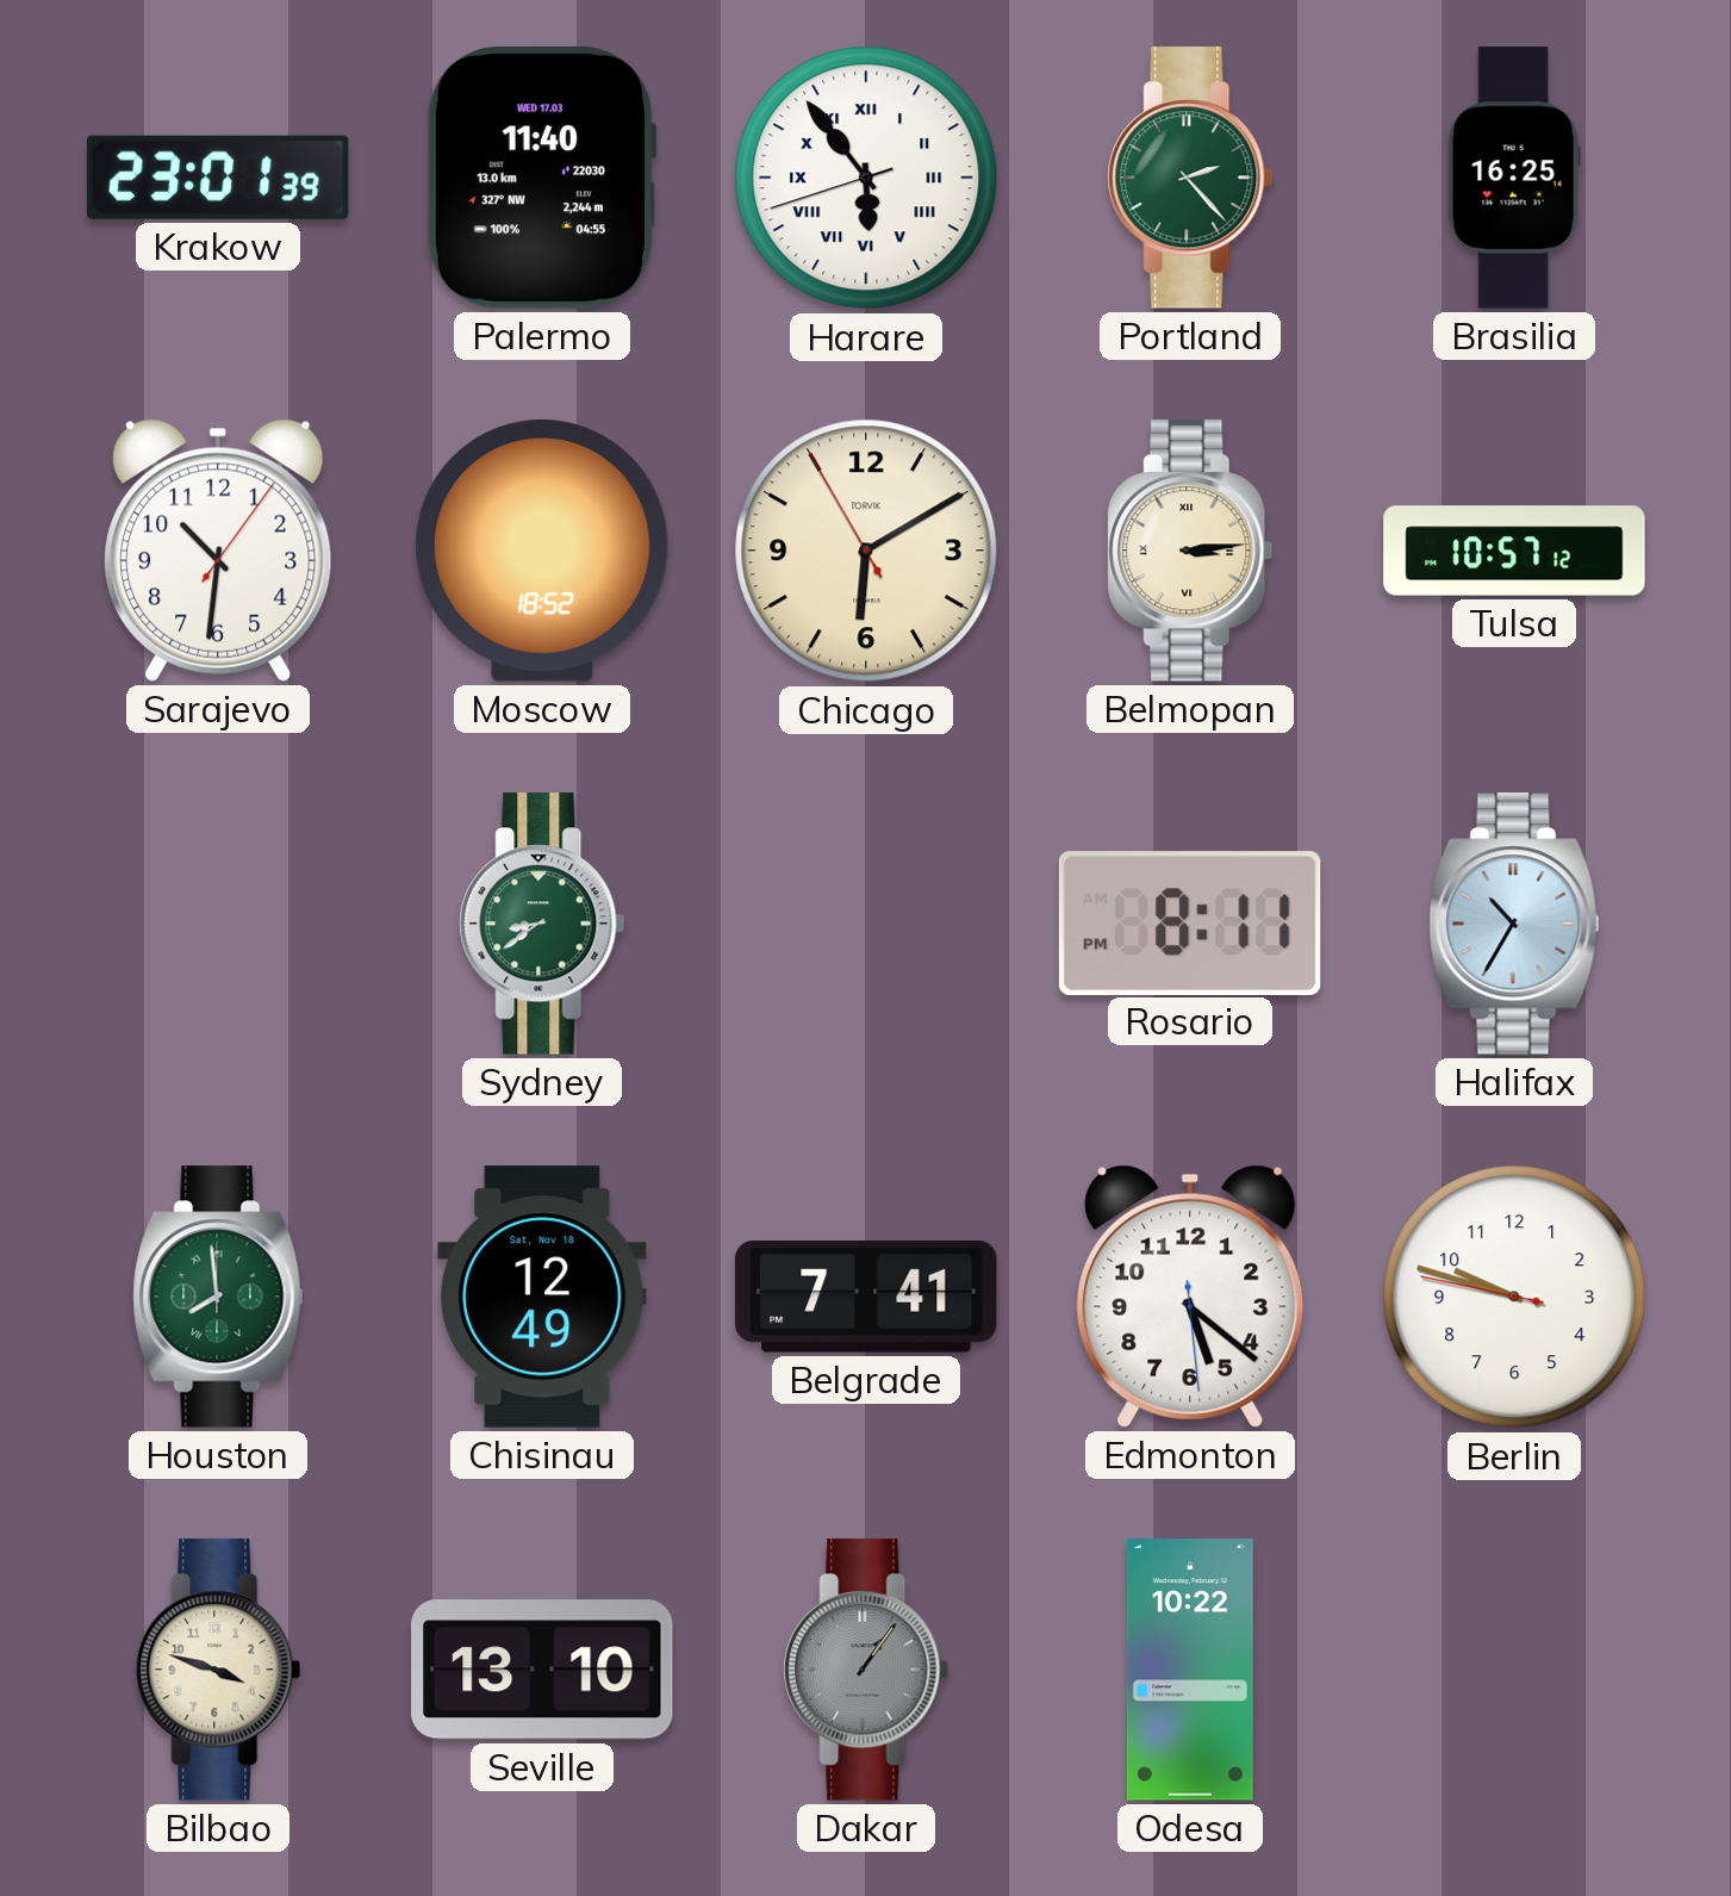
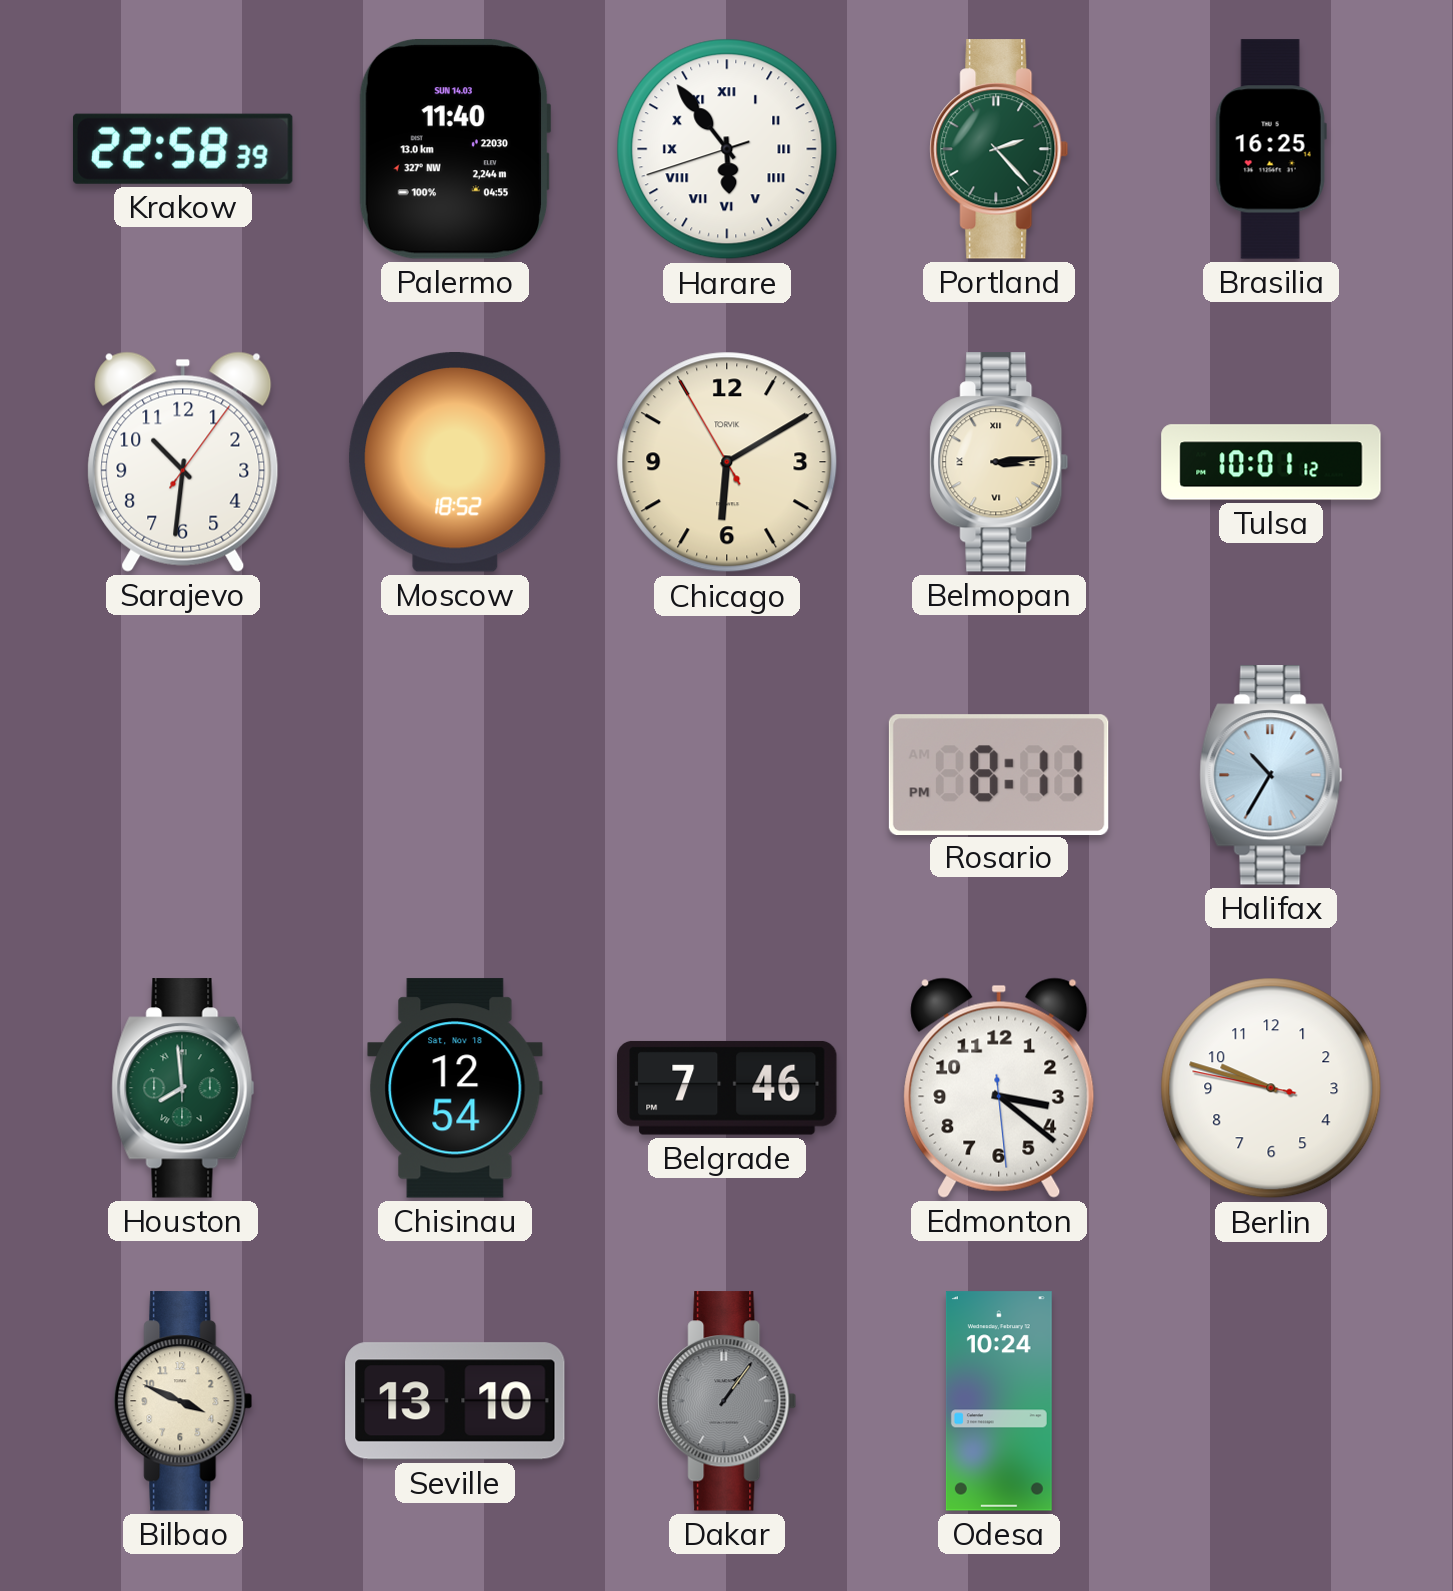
Krakow: 23:01 -> 22:58
Palermo date: WED 17.03 -> SUN 14.03
Tulsa: 10:57 -> 10:01
Sydney: 8:39 -> none
Chisinau: 12:49 -> 12:54
Belgrade: 7:41 -> 7:46
Edmonton: 5:21 -> 3:21
Bilbao: 3:48 -> 3:49
Odesa: 10:22 -> 10:24
